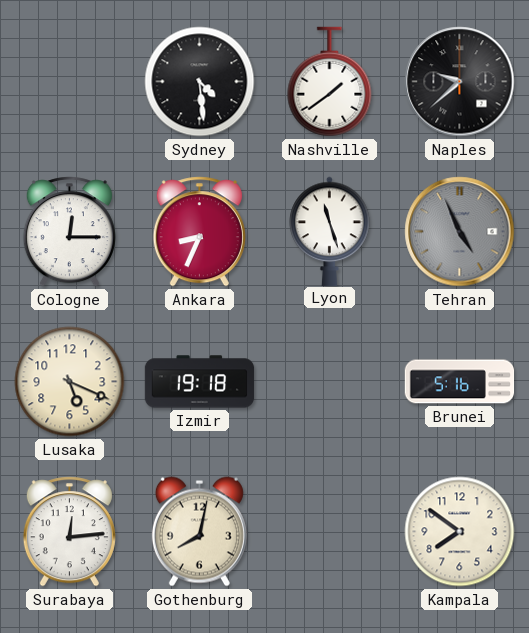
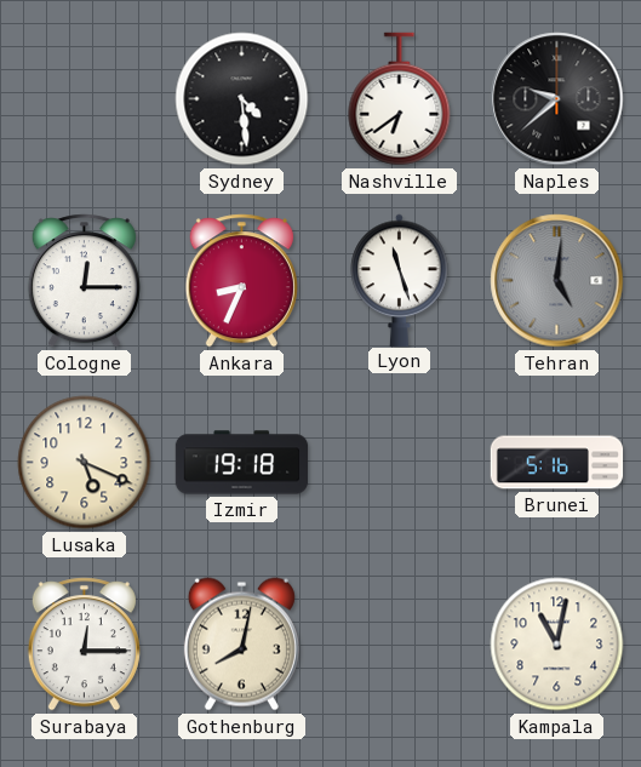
Nashville: 1:39 -> 6:39
Tehran: 4:56 -> 5:01
Surabaya: 12:14 -> 12:15
Kampala: 7:51 -> 11:02
